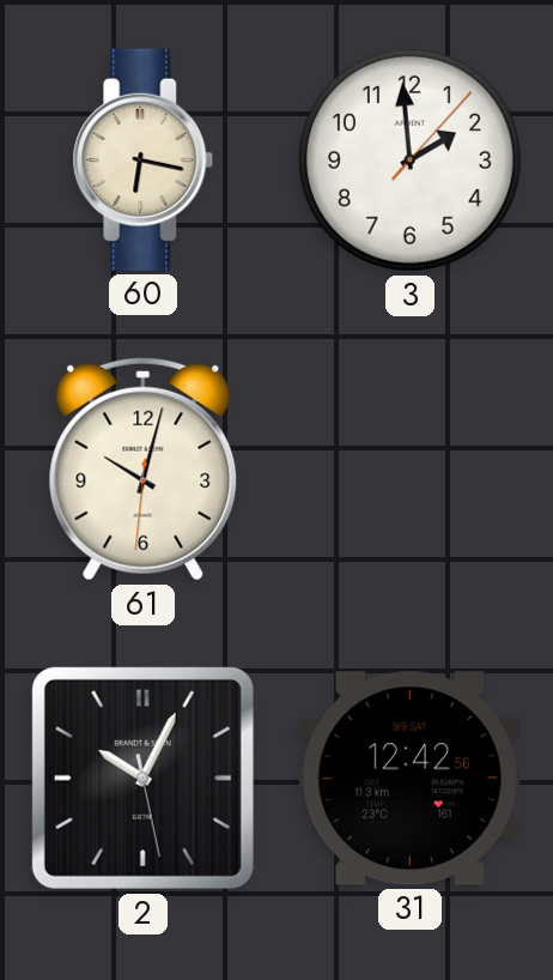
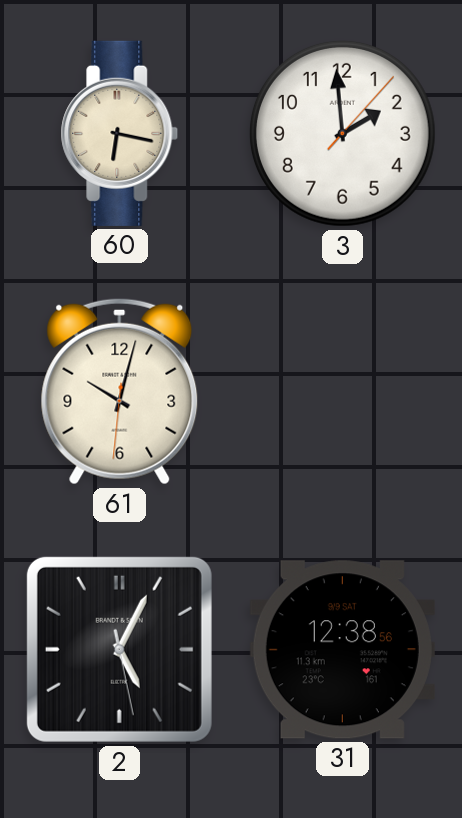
2: 10:04 -> 5:04
31: 12:42 -> 12:38
